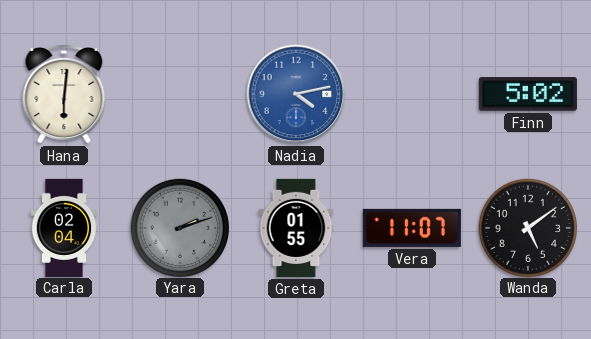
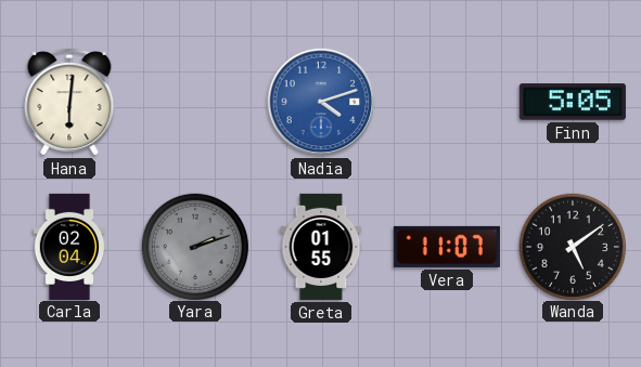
Nadia: 4:13 -> 4:12
Finn: 5:02 -> 5:05
